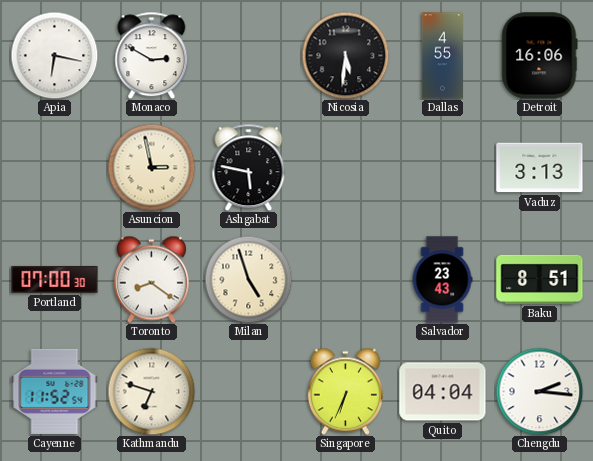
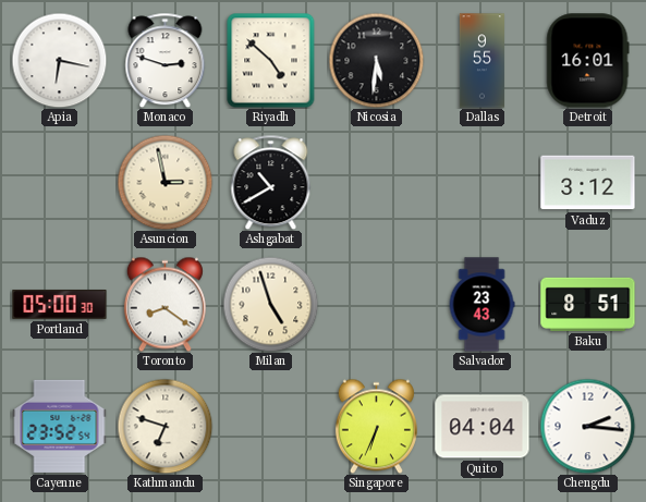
Monaco: 2:50 -> 2:48
Riyadh: none -> 4:52
Dallas: 4:55 -> 9:55
Detroit: 16:06 -> 16:01
Ashgabat: 5:47 -> 10:40
Vaduz: 3:13 -> 3:12
Portland: 07:00 -> 05:00
Cayenne: 11:52 -> 23:52
